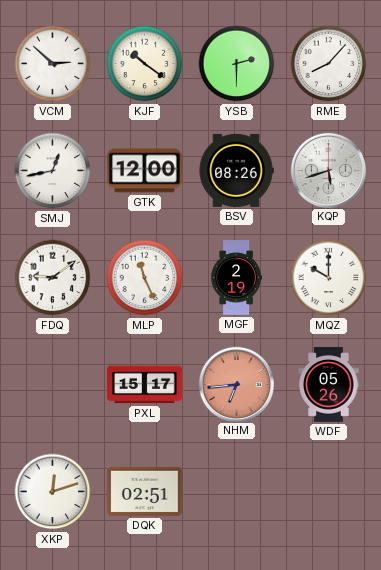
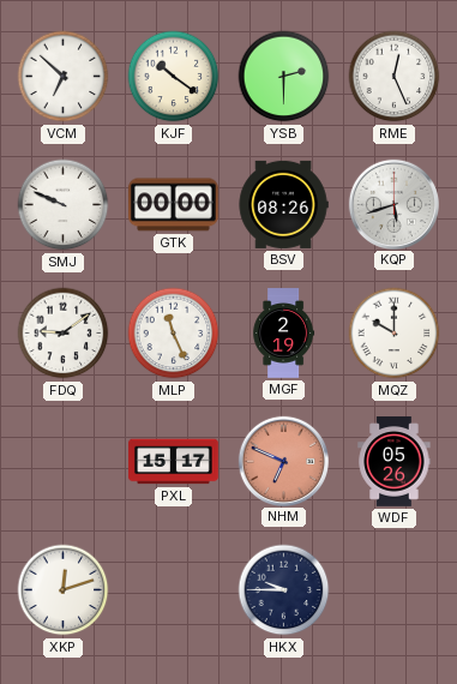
VCM: 2:52 -> 6:52
RME: 8:07 -> 12:26
SMJ: 12:43 -> 9:49
GTK: 12:00 -> 00:00
NHM: 6:44 -> 6:49
DQK: 02:51 -> none
HKX: none -> 9:45
